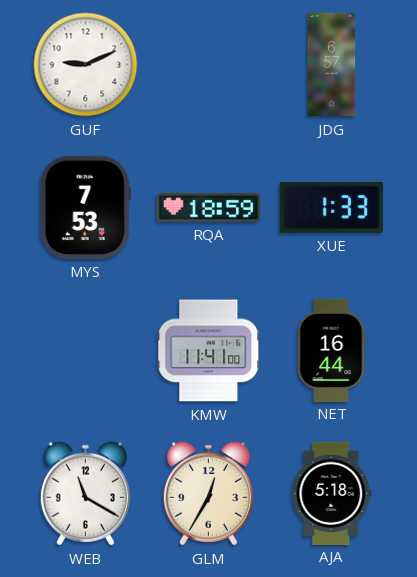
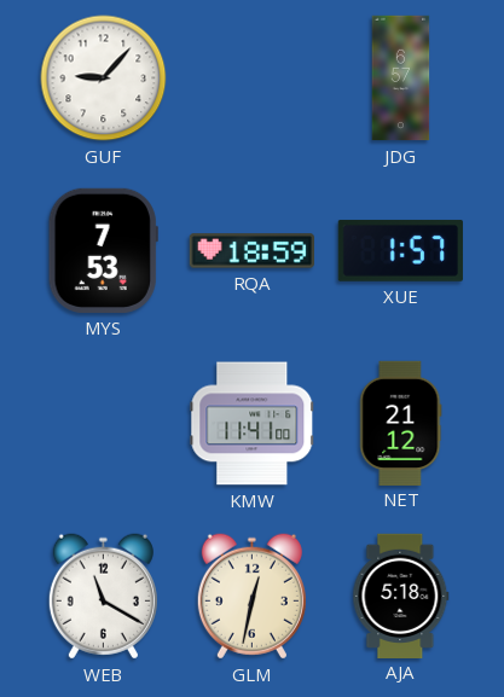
GUF: 9:11 -> 9:07
XUE: 1:33 -> 1:57
NET: 16:44 -> 21:12
GLM: 12:35 -> 12:32
